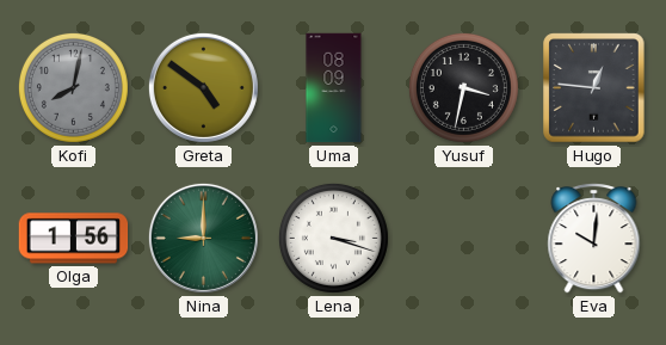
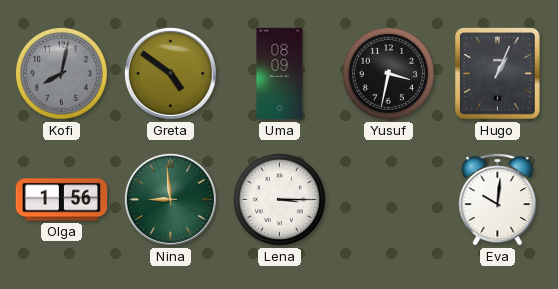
Hugo: 12:46 -> 1:04
Nina: 9:00 -> 8:59
Lena: 3:18 -> 3:15
